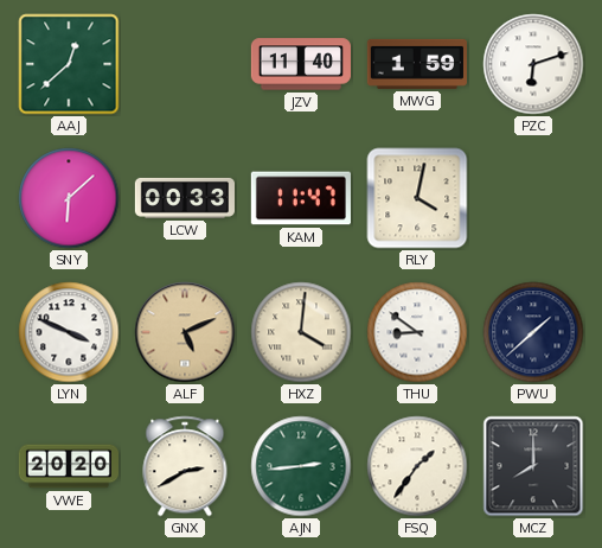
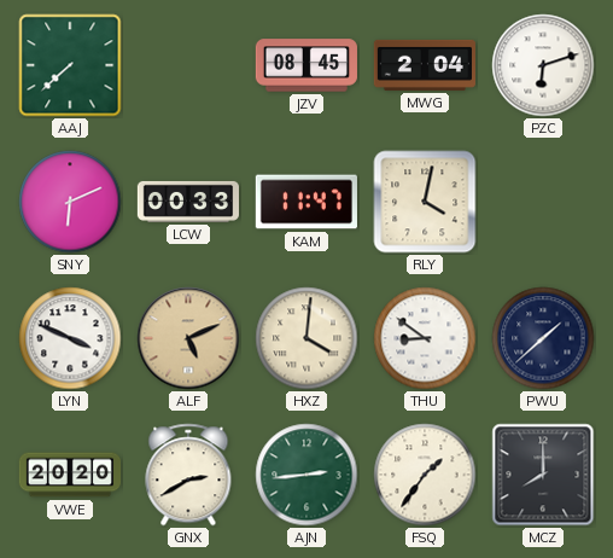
AAJ: 12:38 -> 7:38
JZV: 11:40 -> 08:45
MWG: 1:59 -> 2:04
SNY: 6:08 -> 6:11
